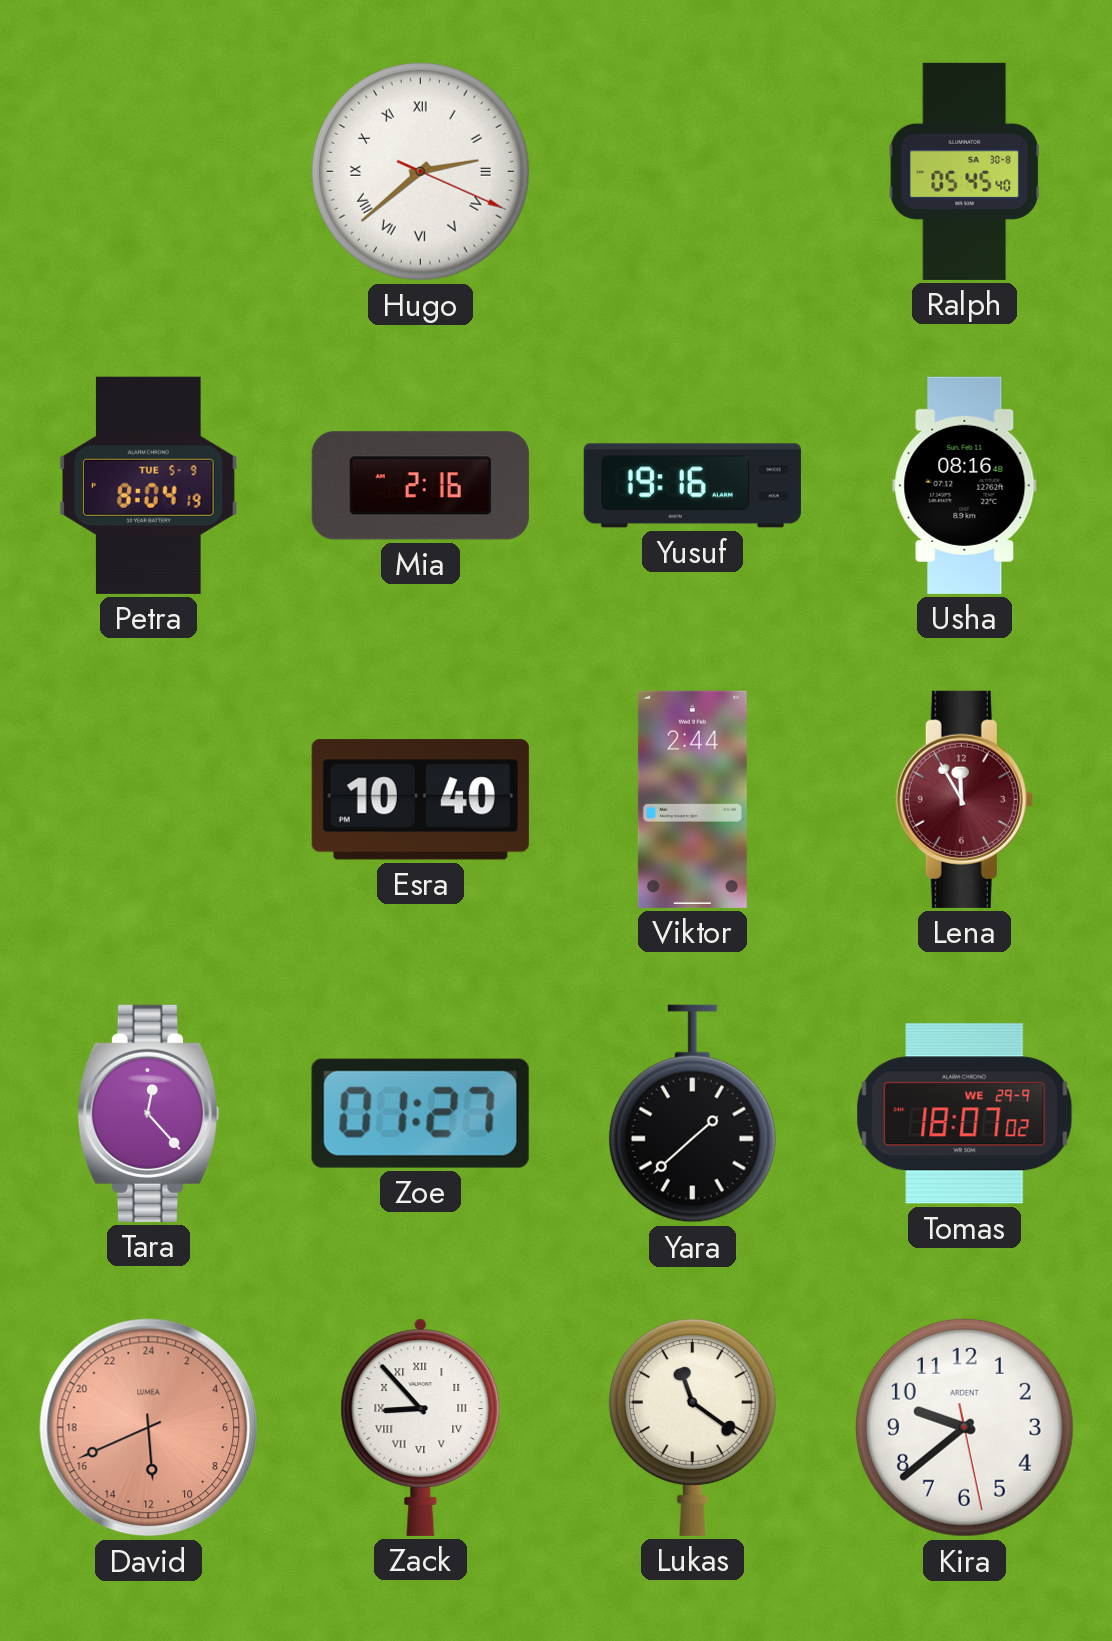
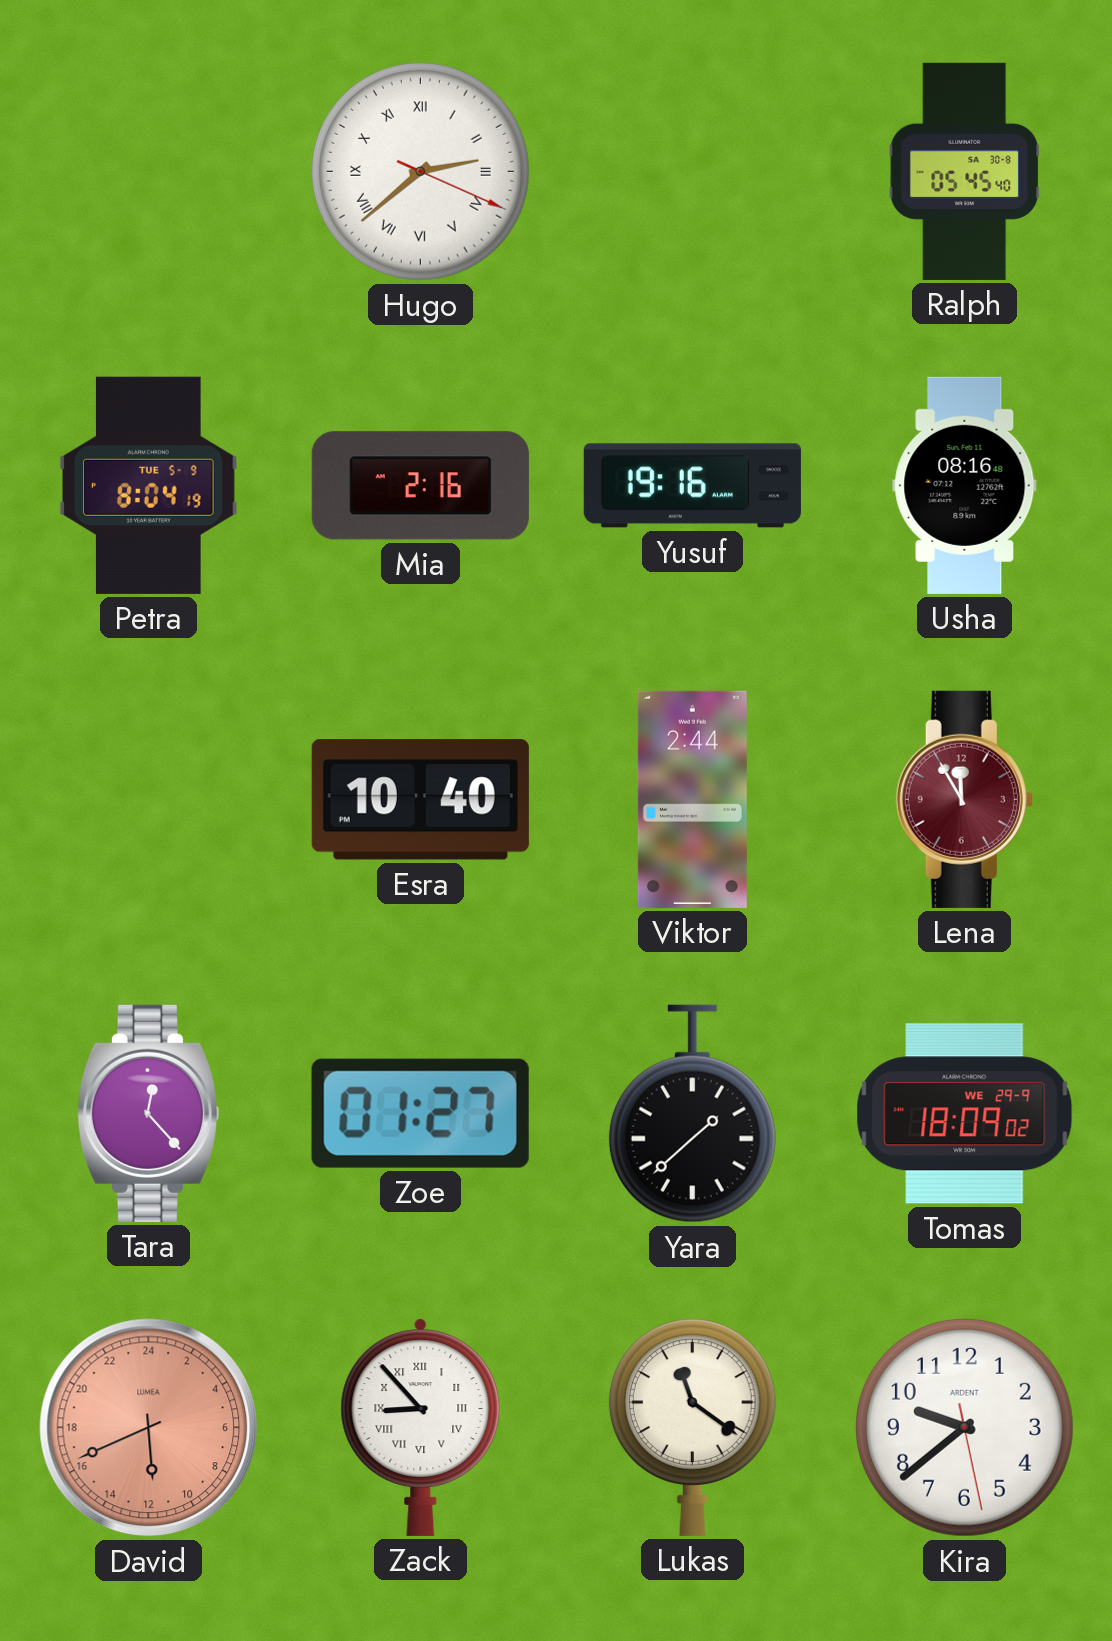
Tomas: 18:07 -> 18:09
